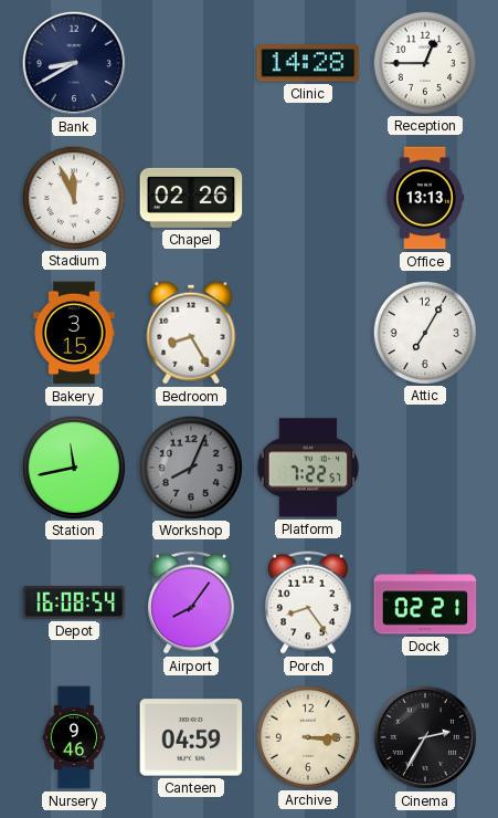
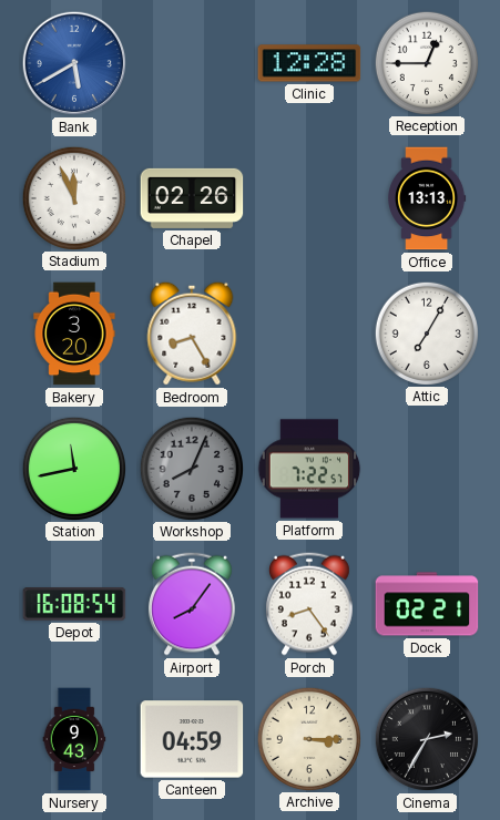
Bank: 8:40 -> 5:40
Bank dial: navy -> blue
Clinic: 14:28 -> 12:28
Bakery: 3:15 -> 3:20
Nursery: 9:46 -> 9:43
